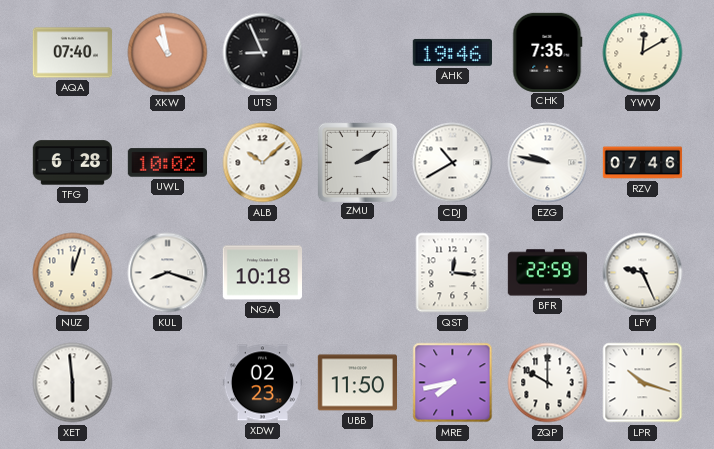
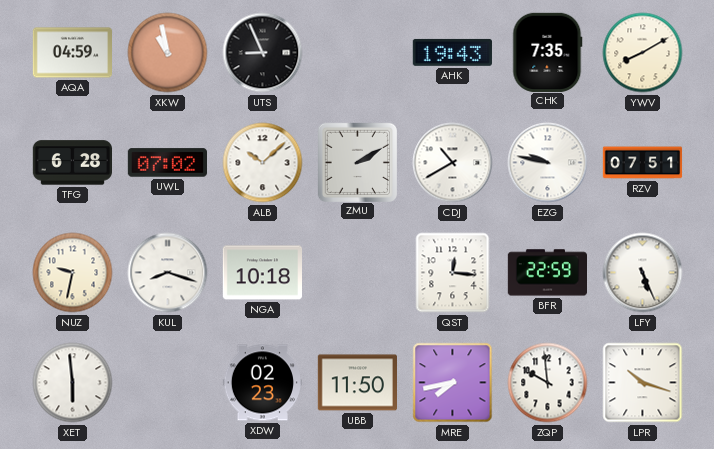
AQA: 07:40 -> 04:59
AHK: 19:46 -> 19:43
YWV: 12:10 -> 8:10
UWL: 10:02 -> 07:02
RZV: 07:46 -> 07:51
NUZ: 12:03 -> 9:32
LFY: 9:26 -> 5:26
ZQP: 10:00 -> 9:59
